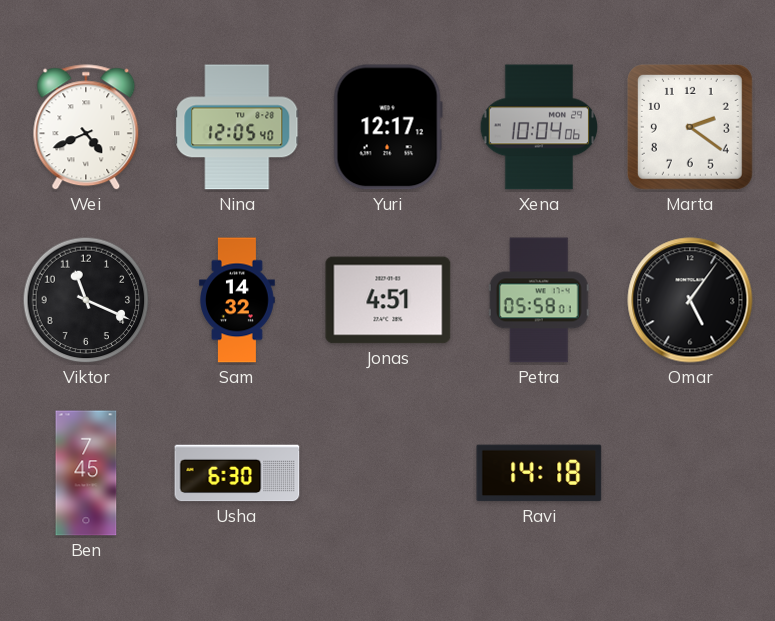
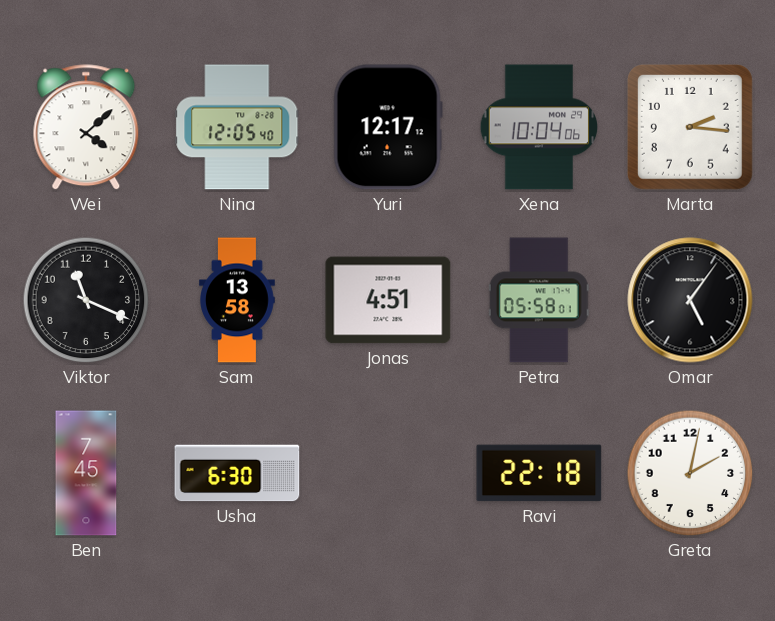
Wei: 4:41 -> 4:08
Marta: 2:21 -> 2:16
Sam: 14:32 -> 13:58
Ravi: 14:18 -> 22:18
Greta: none -> 2:02
